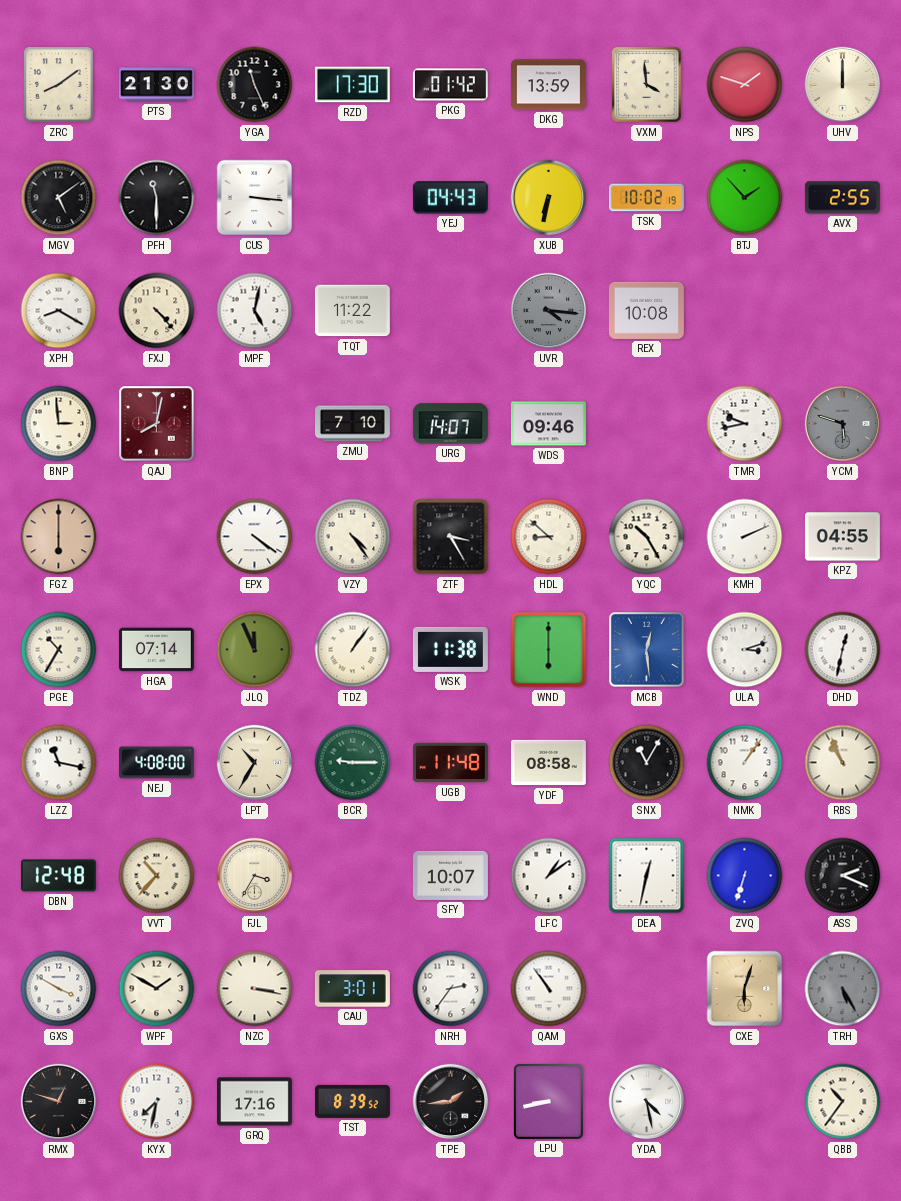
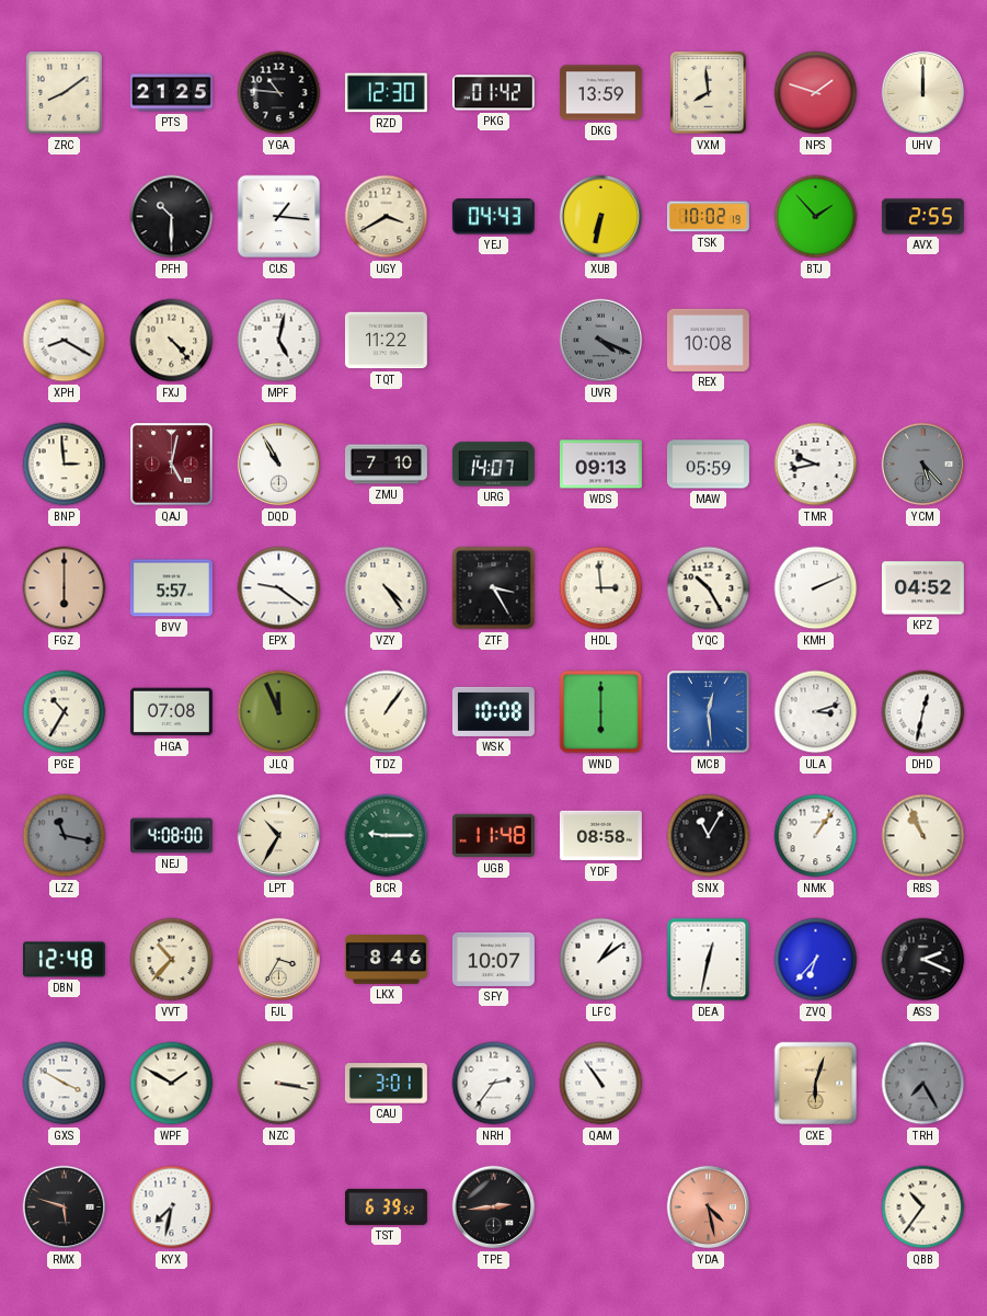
PTS: 21:30 -> 21:25
YGA: 11:26 -> 10:46
RZD: 17:30 -> 12:30
VXM: 3:59 -> 7:59
MGV: 5:09 -> none
PFH: 11:30 -> 10:30
CUS: 3:16 -> 1:16
UGY: none -> 3:40
UVR: 4:16 -> 4:19
QAJ: 8:02 -> 5:02
DQD: none -> 10:55
WDS: 09:46 -> 09:13
MAW: none -> 05:59
YCM: 5:48 -> 5:23
BVV: none -> 5:57
EPX: 4:21 -> 9:21
HDL: 8:52 -> 2:59
KPZ: 04:55 -> 04:52
HGA: 07:14 -> 07:08
WSK: 11:38 -> 10:08
LZZ dial: white -> grey
LKX: none -> 8:46
ZVQ: 6:33 -> 6:37
TRH: 5:25 -> 7:25
RMX: 12:48 -> 5:48
GRQ: 17:16 -> none
TST: 8:39 -> 6:39
TPE: 1:44 -> 2:44
LPU: 8:43 -> none
YDA dial: white -> salmon
